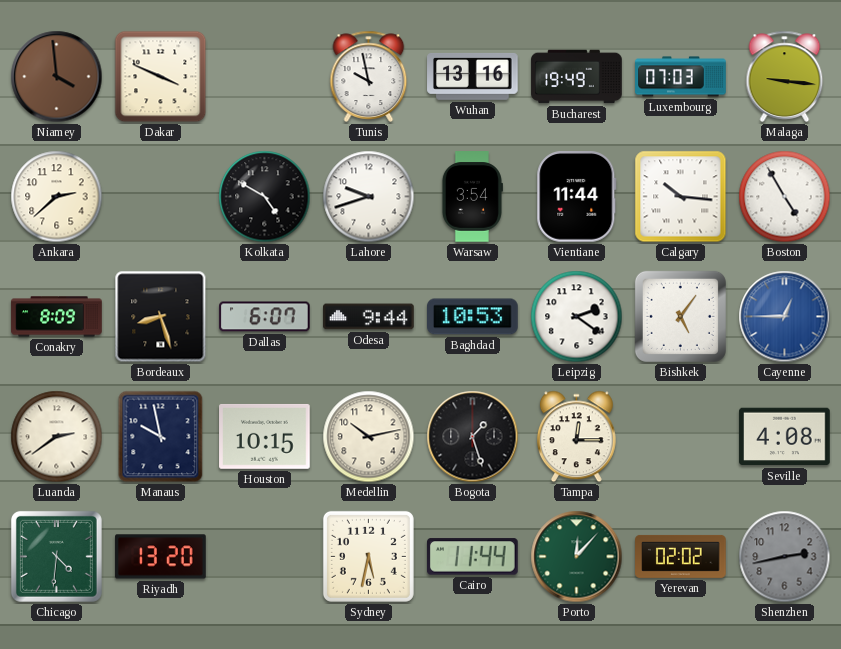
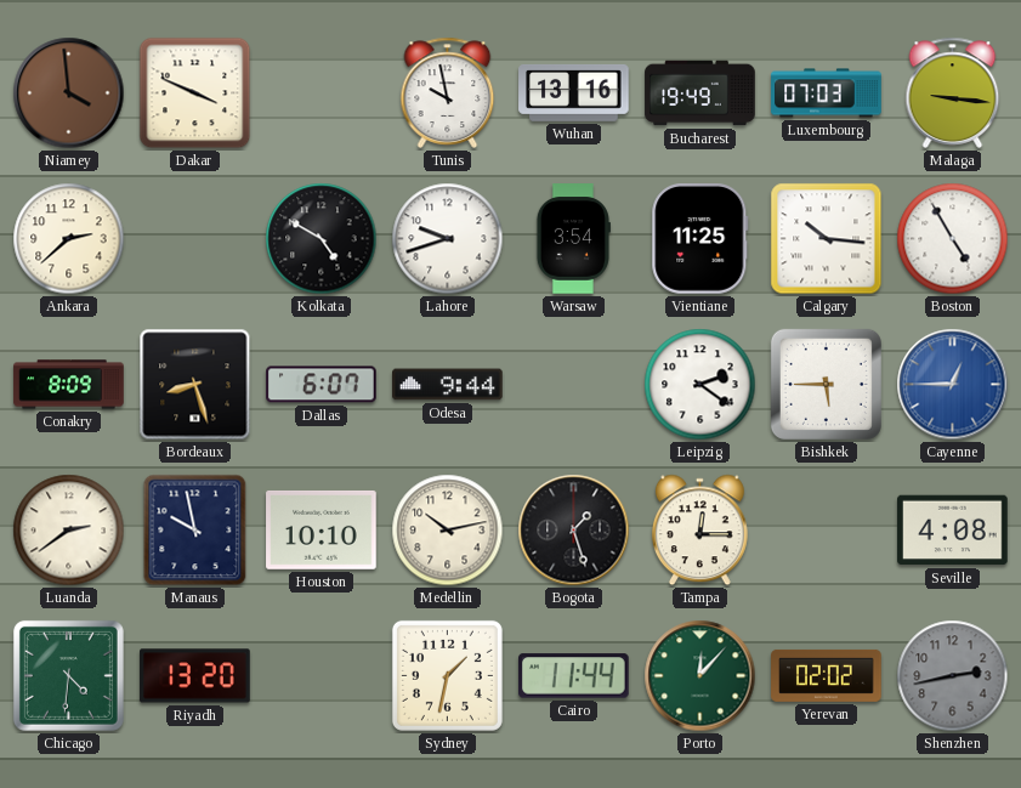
Vientiane: 11:44 -> 11:25
Baghdad: 10:53 -> none
Bishkek: 5:06 -> 5:45
Houston: 10:15 -> 10:10
Sydney: 5:32 -> 1:32
